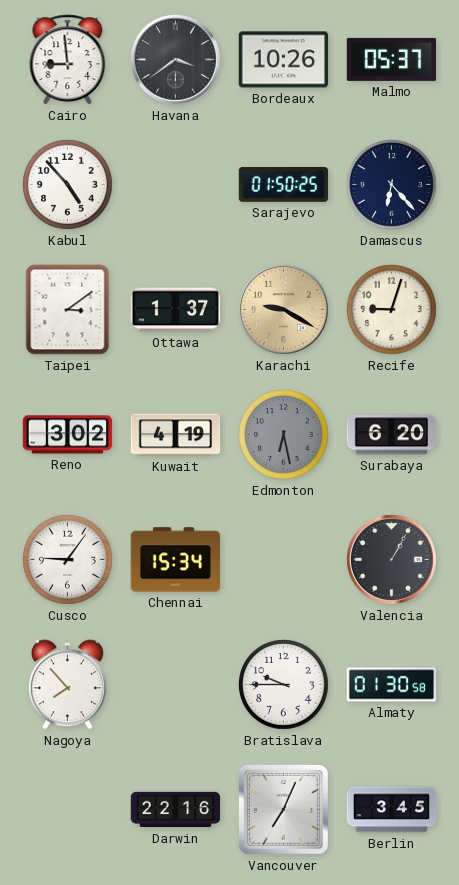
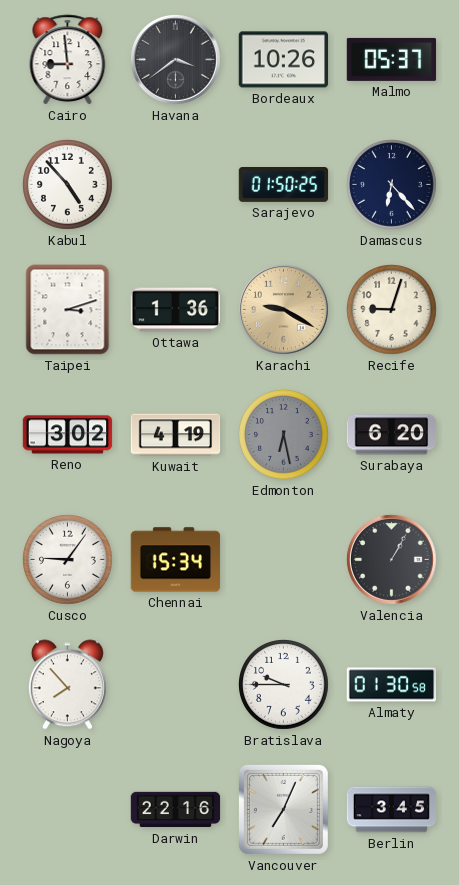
Taipei: 3:09 -> 3:12
Ottawa: 1:37 -> 1:36
